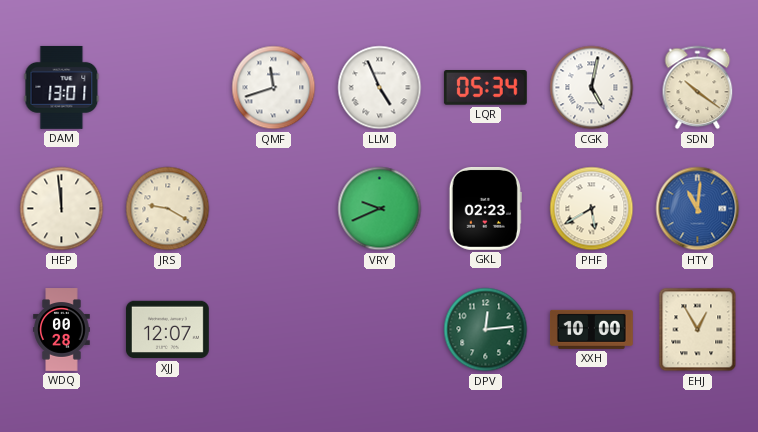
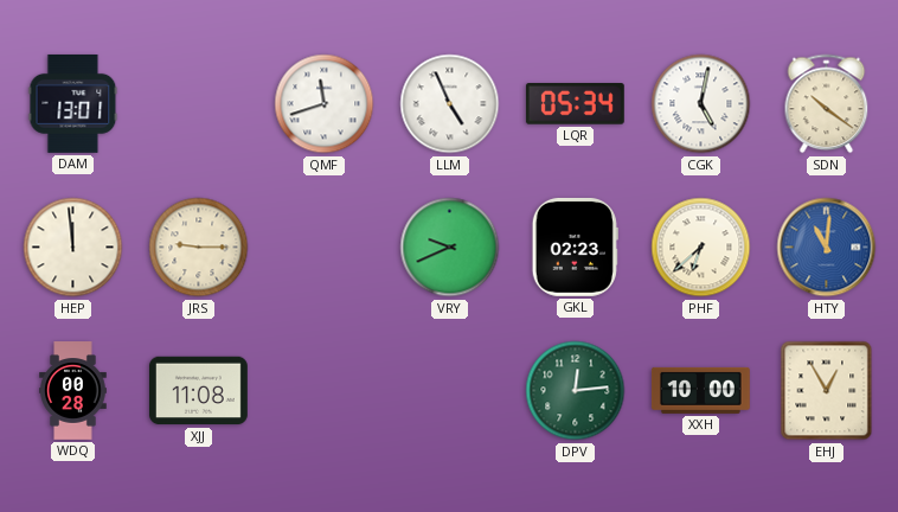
JRS: 9:20 -> 9:15
PHF: 5:40 -> 6:38
XJJ: 12:07 -> 11:08
